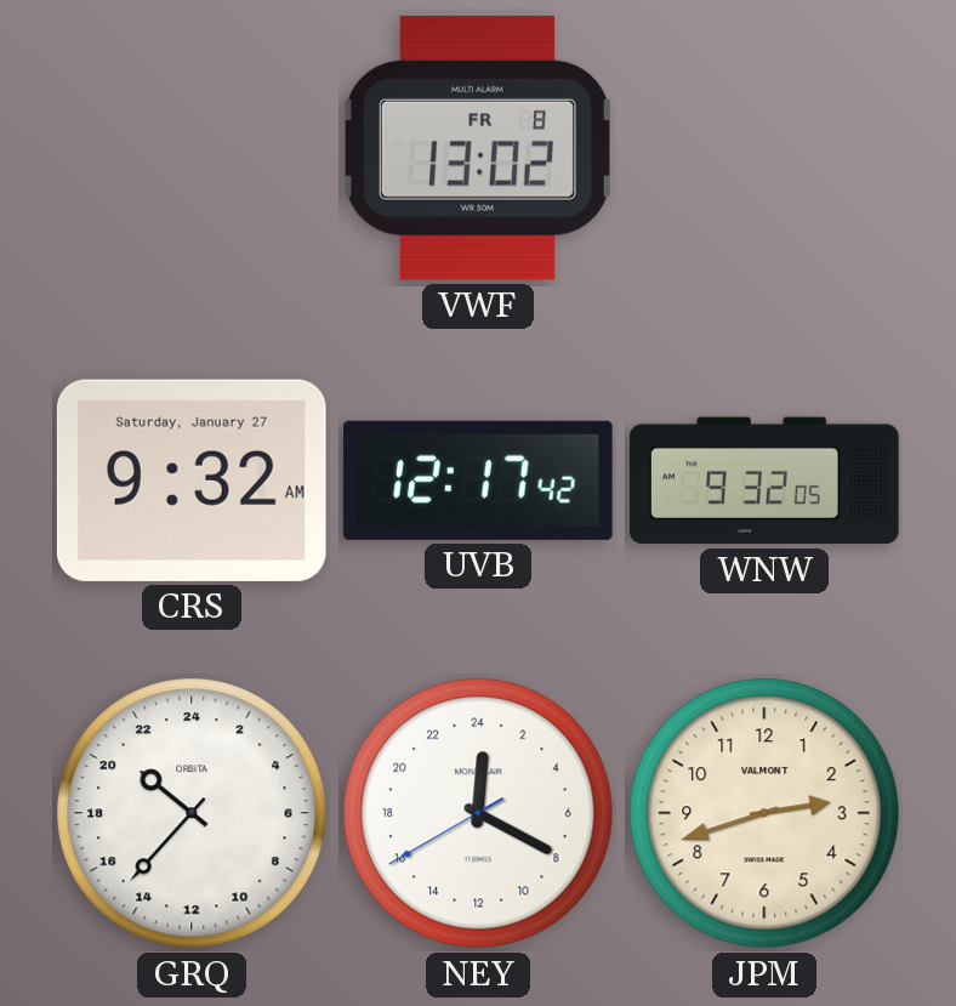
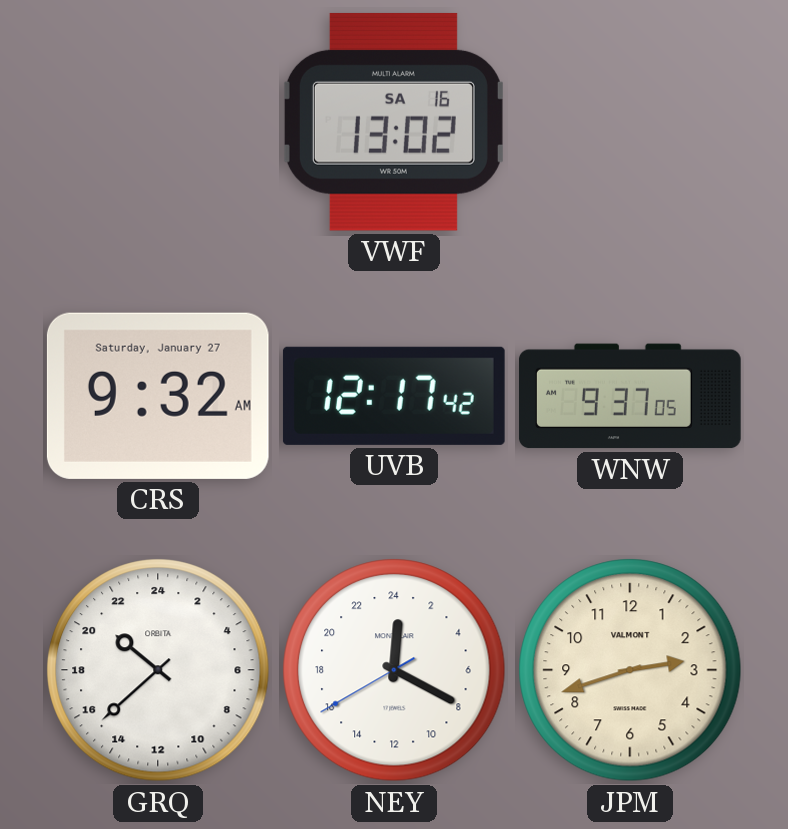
VWF date: FR 8 -> SA 16
WNW: 9:32 -> 9:37
GRQ: 20:37 -> 20:38
